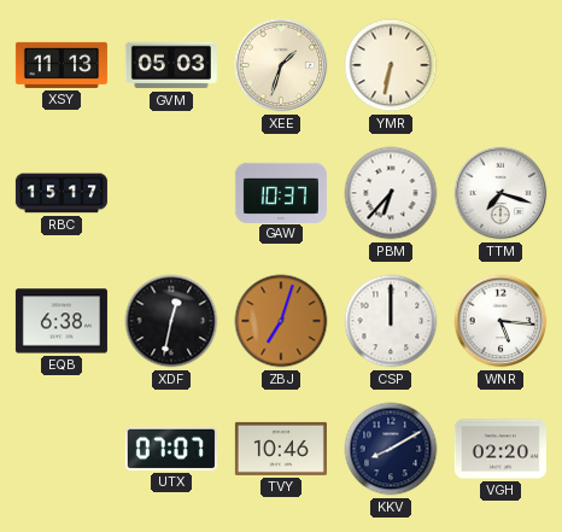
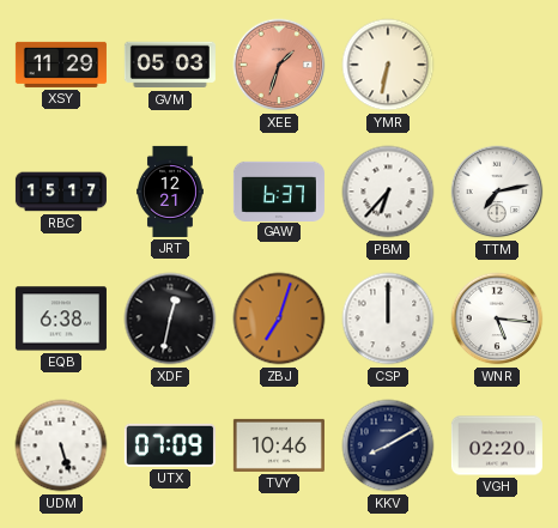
XSY: 11:13 -> 11:29
XEE dial: cream -> salmon
JRT: none -> 12:21
GAW: 10:37 -> 6:37
TTM: 7:18 -> 7:13
UDM: none -> 5:27
UTX: 07:07 -> 07:09
